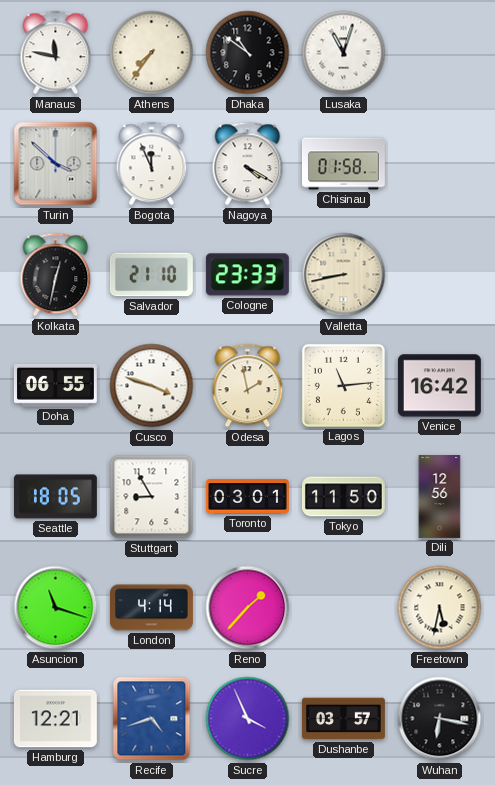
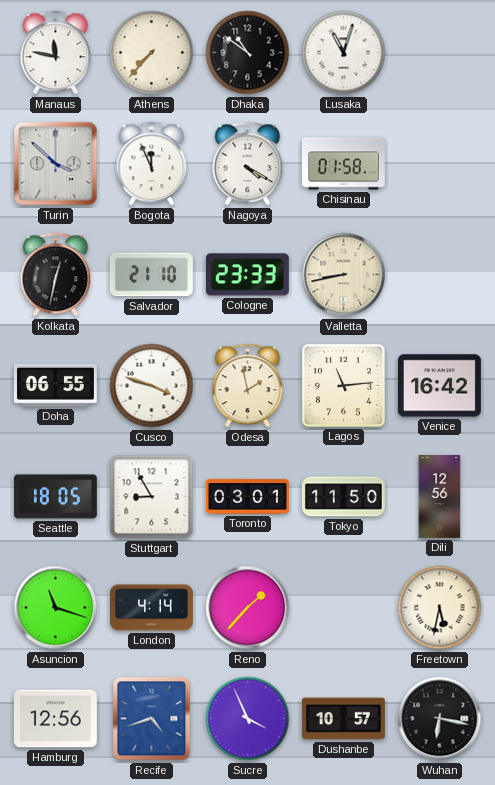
Athens: 7:36 -> 7:37
Hamburg: 12:21 -> 12:56
Dushanbe: 03:57 -> 10:57
